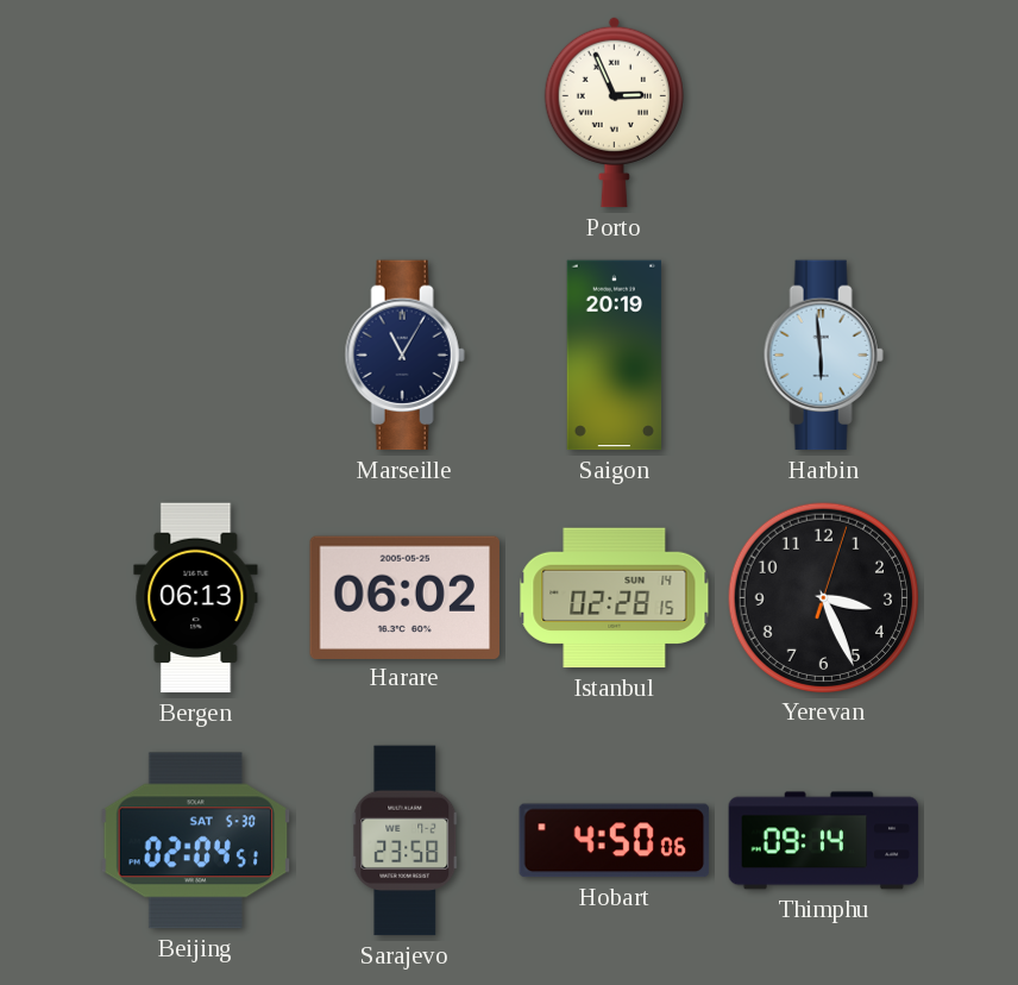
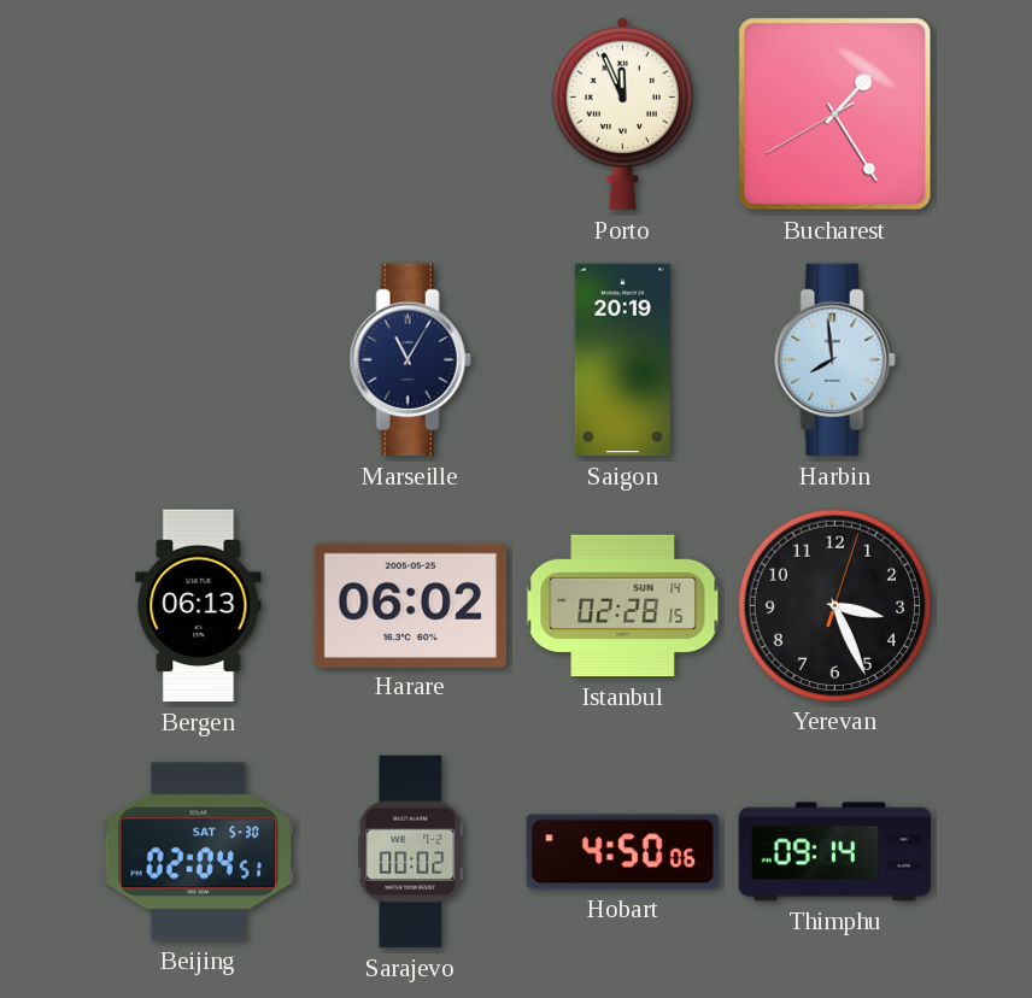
Porto: 2:56 -> 11:56
Bucharest: none -> 1:24
Harbin: 5:59 -> 7:59
Sarajevo: 23:58 -> 00:02
